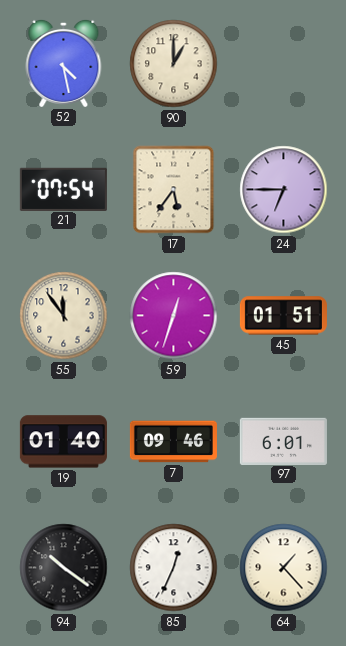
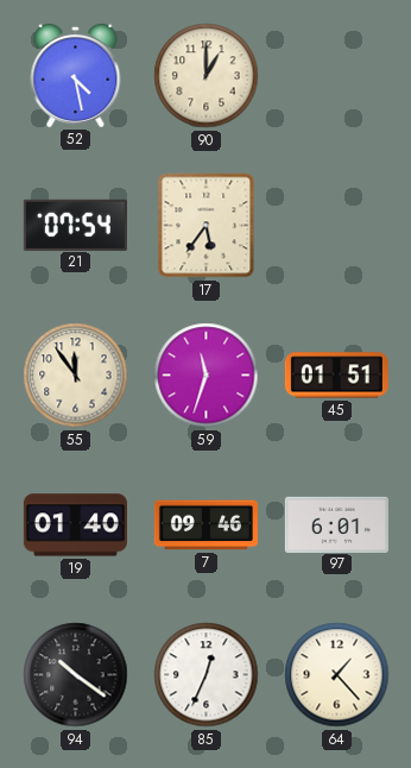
24: 6:45 -> none
59: 12:33 -> 11:33
